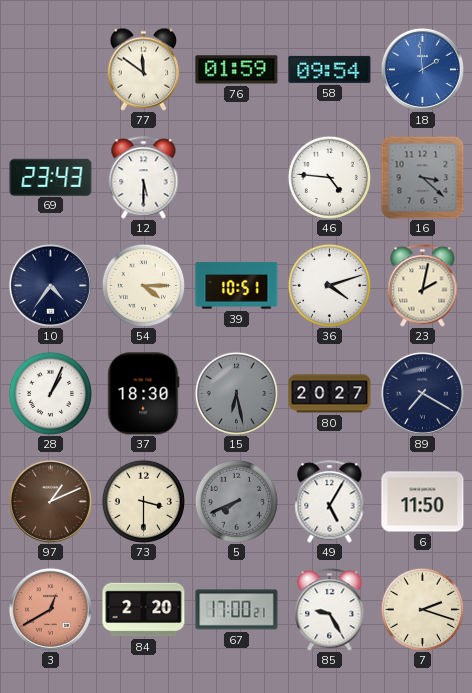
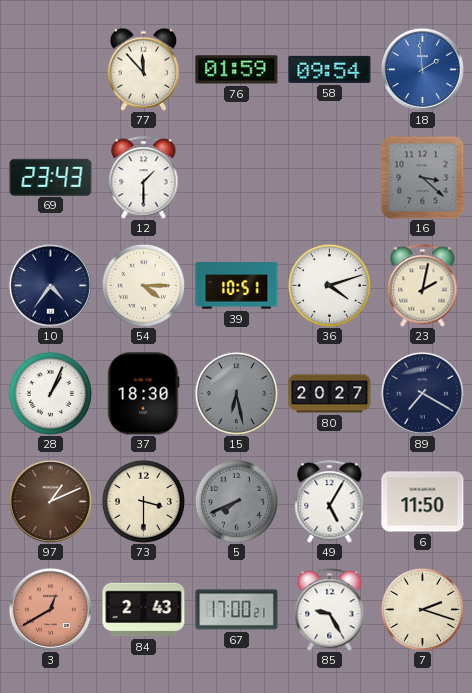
77: 11:51 -> 11:53
12: 5:30 -> 1:30
46: 4:46 -> none
84: 2:20 -> 2:43
